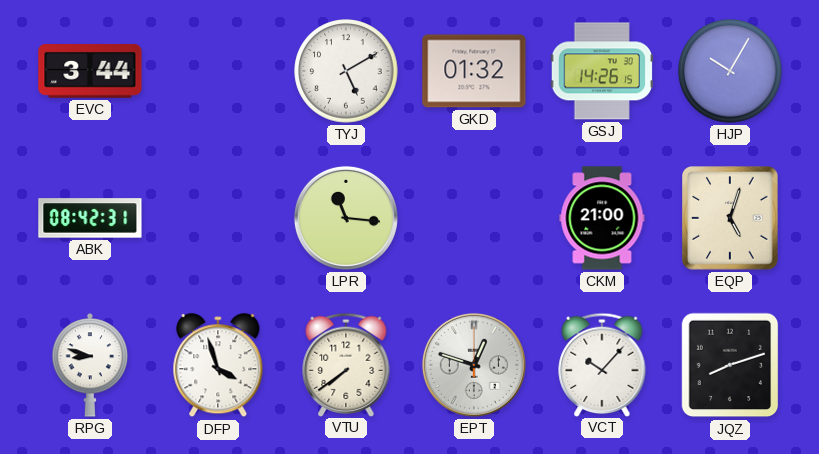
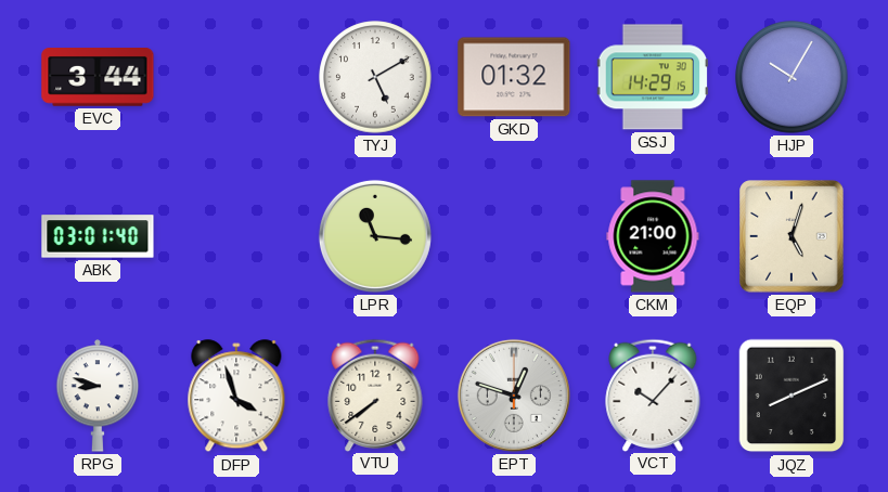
GSJ: 14:26 -> 14:29
ABK: 08:42 -> 03:01
JQZ: 8:12 -> 8:11
